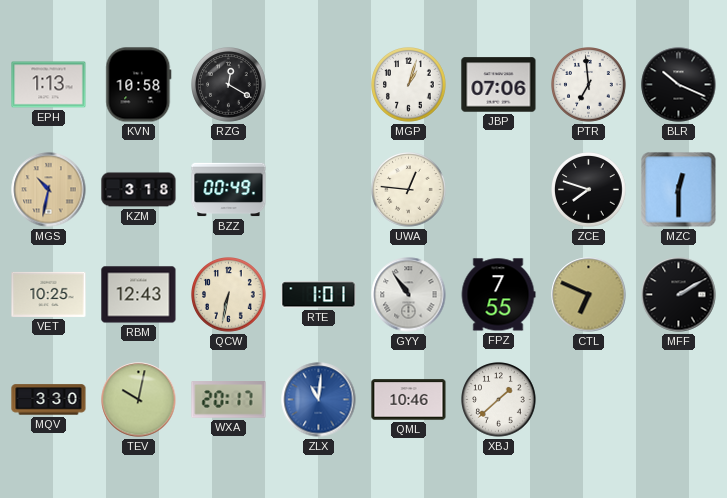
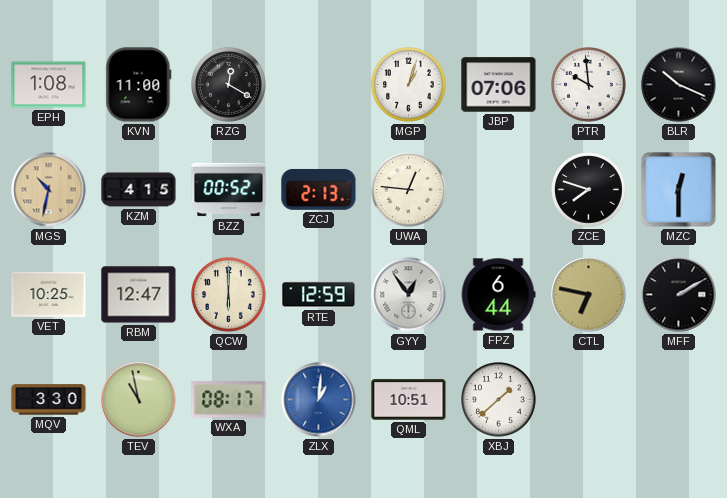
EPH: 1:13 -> 1:08
KVN: 10:58 -> 11:00
PTR: 6:59 -> 9:59
KZM: 3:18 -> 4:15
BZZ: 00:49 -> 00:52
ZCJ: none -> 2:13
RBM: 12:43 -> 12:47
QCW: 6:32 -> 6:00
RTE: 1:01 -> 12:59
GYY: 10:54 -> 12:54
FPZ: 7:55 -> 6:44
CTL: 6:49 -> 6:47
TEV: 10:02 -> 10:58
WXA: 20:17 -> 08:17
ZLX: 11:01 -> 1:01
QML: 10:46 -> 10:51
